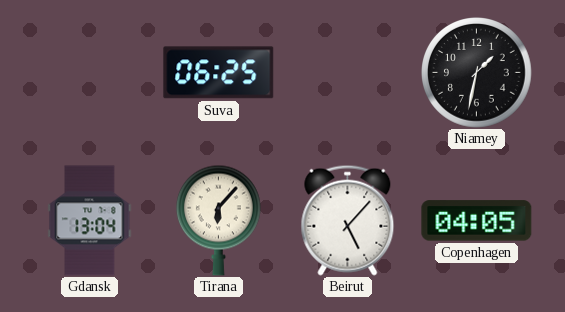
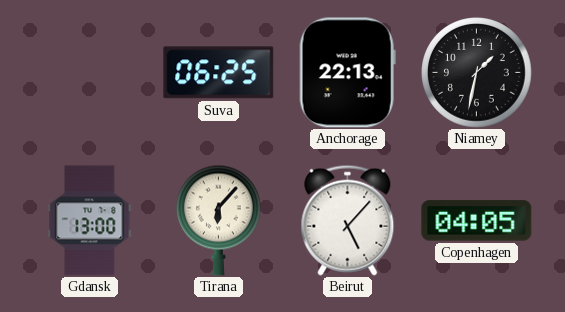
Anchorage: none -> 22:13
Gdansk: 13:04 -> 13:00
